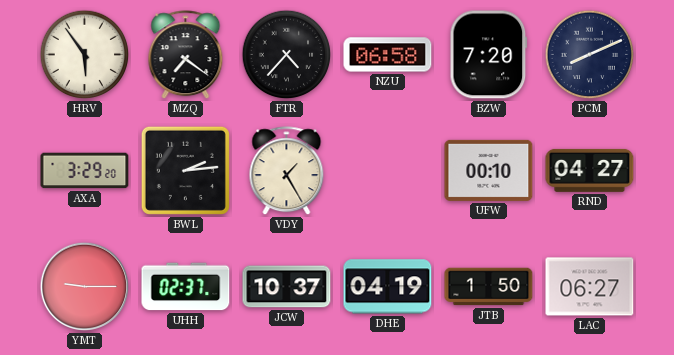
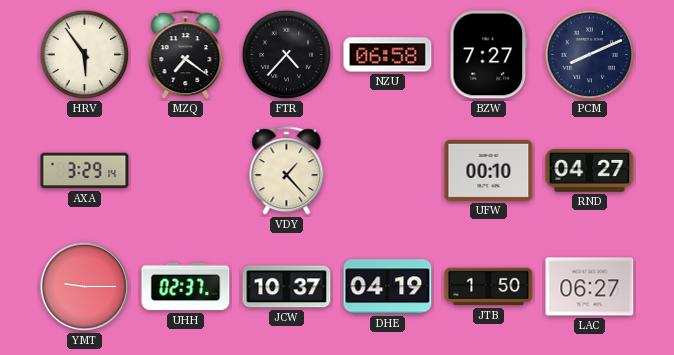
BZW: 7:20 -> 7:27
AXA: 3:29:20 -> 3:29:14
BWL: 2:14 -> none
VDY: 1:25 -> 1:23
